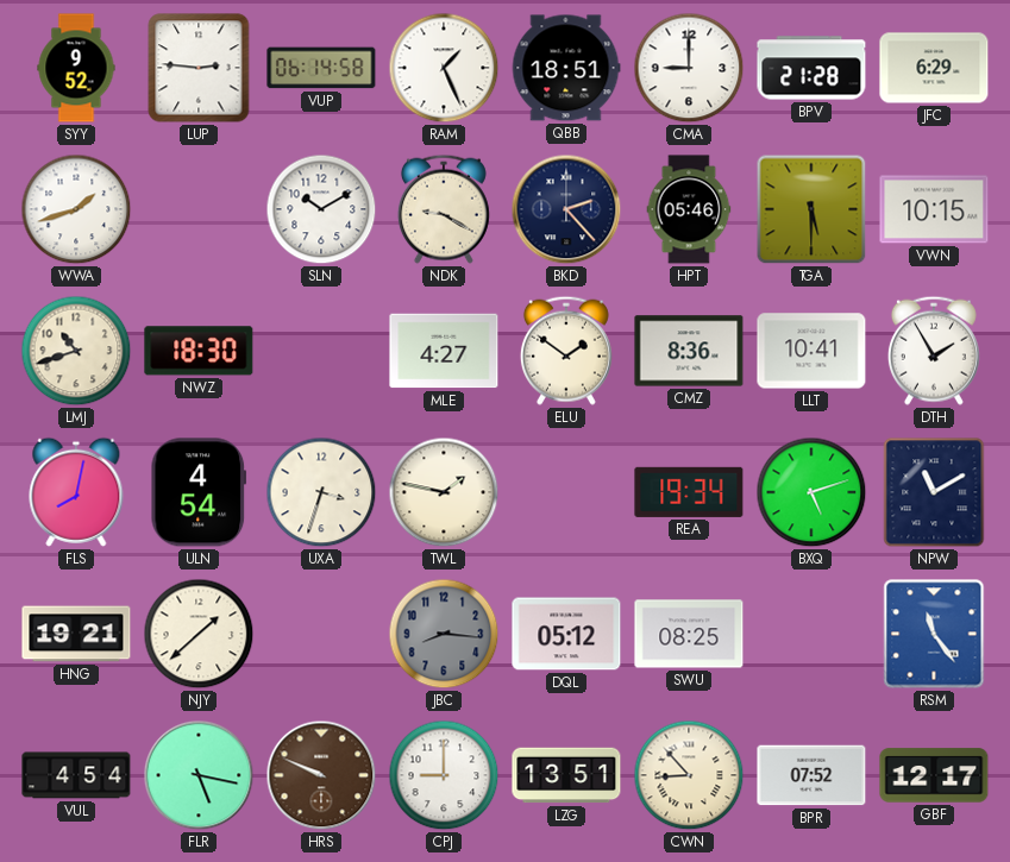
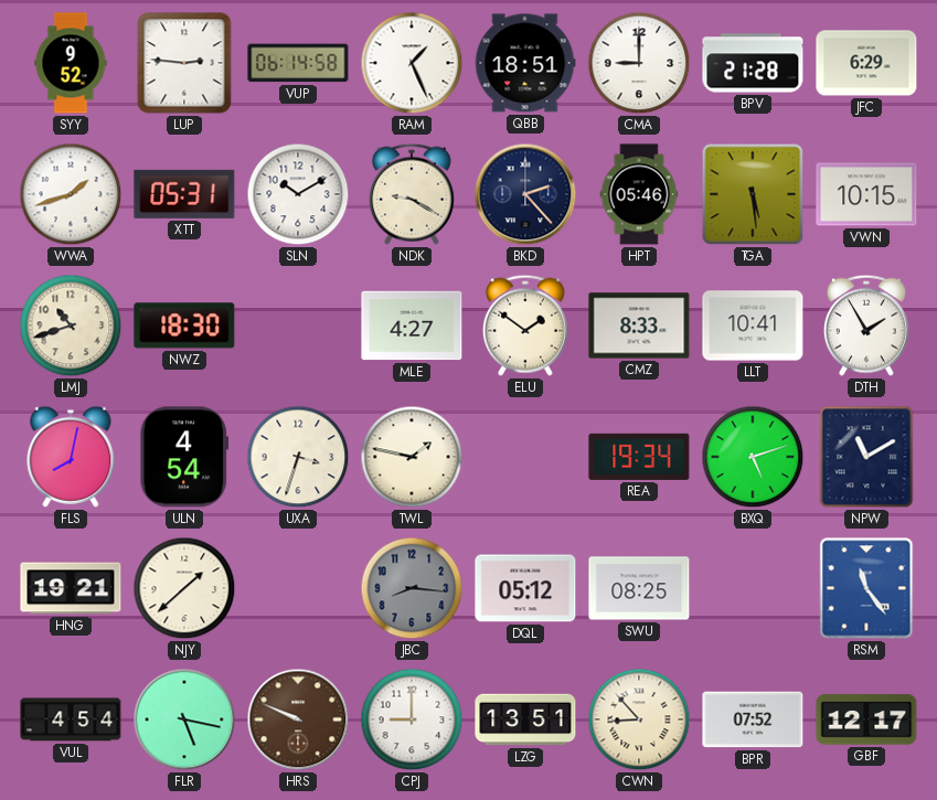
XTT: none -> 05:31
TGA: 5:30 -> 5:29
CMZ: 8:36 -> 8:33
